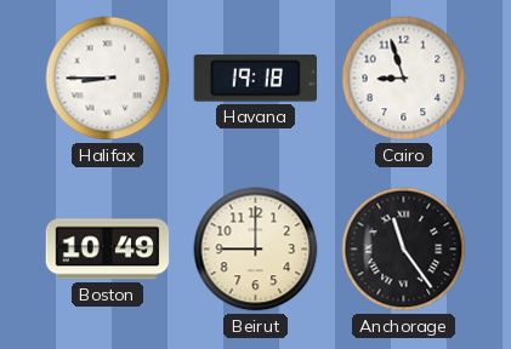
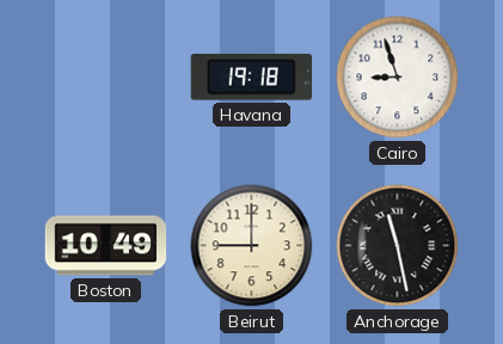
Halifax: 8:45 -> none
Anchorage: 11:24 -> 11:28
